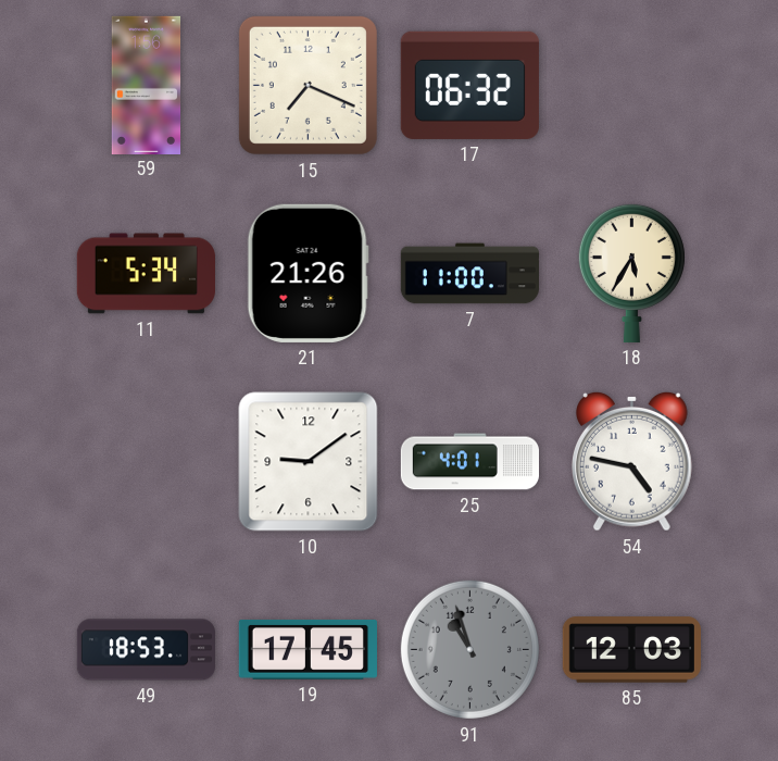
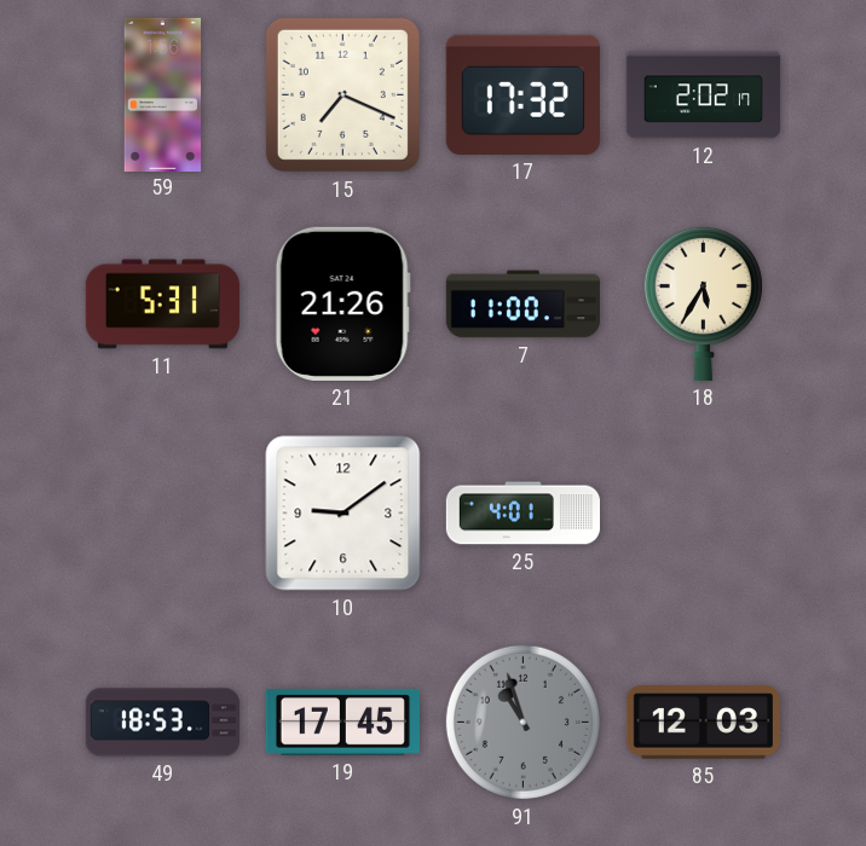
17: 06:32 -> 17:32
12: none -> 2:02
11: 5:34 -> 5:31
54: 4:47 -> none
